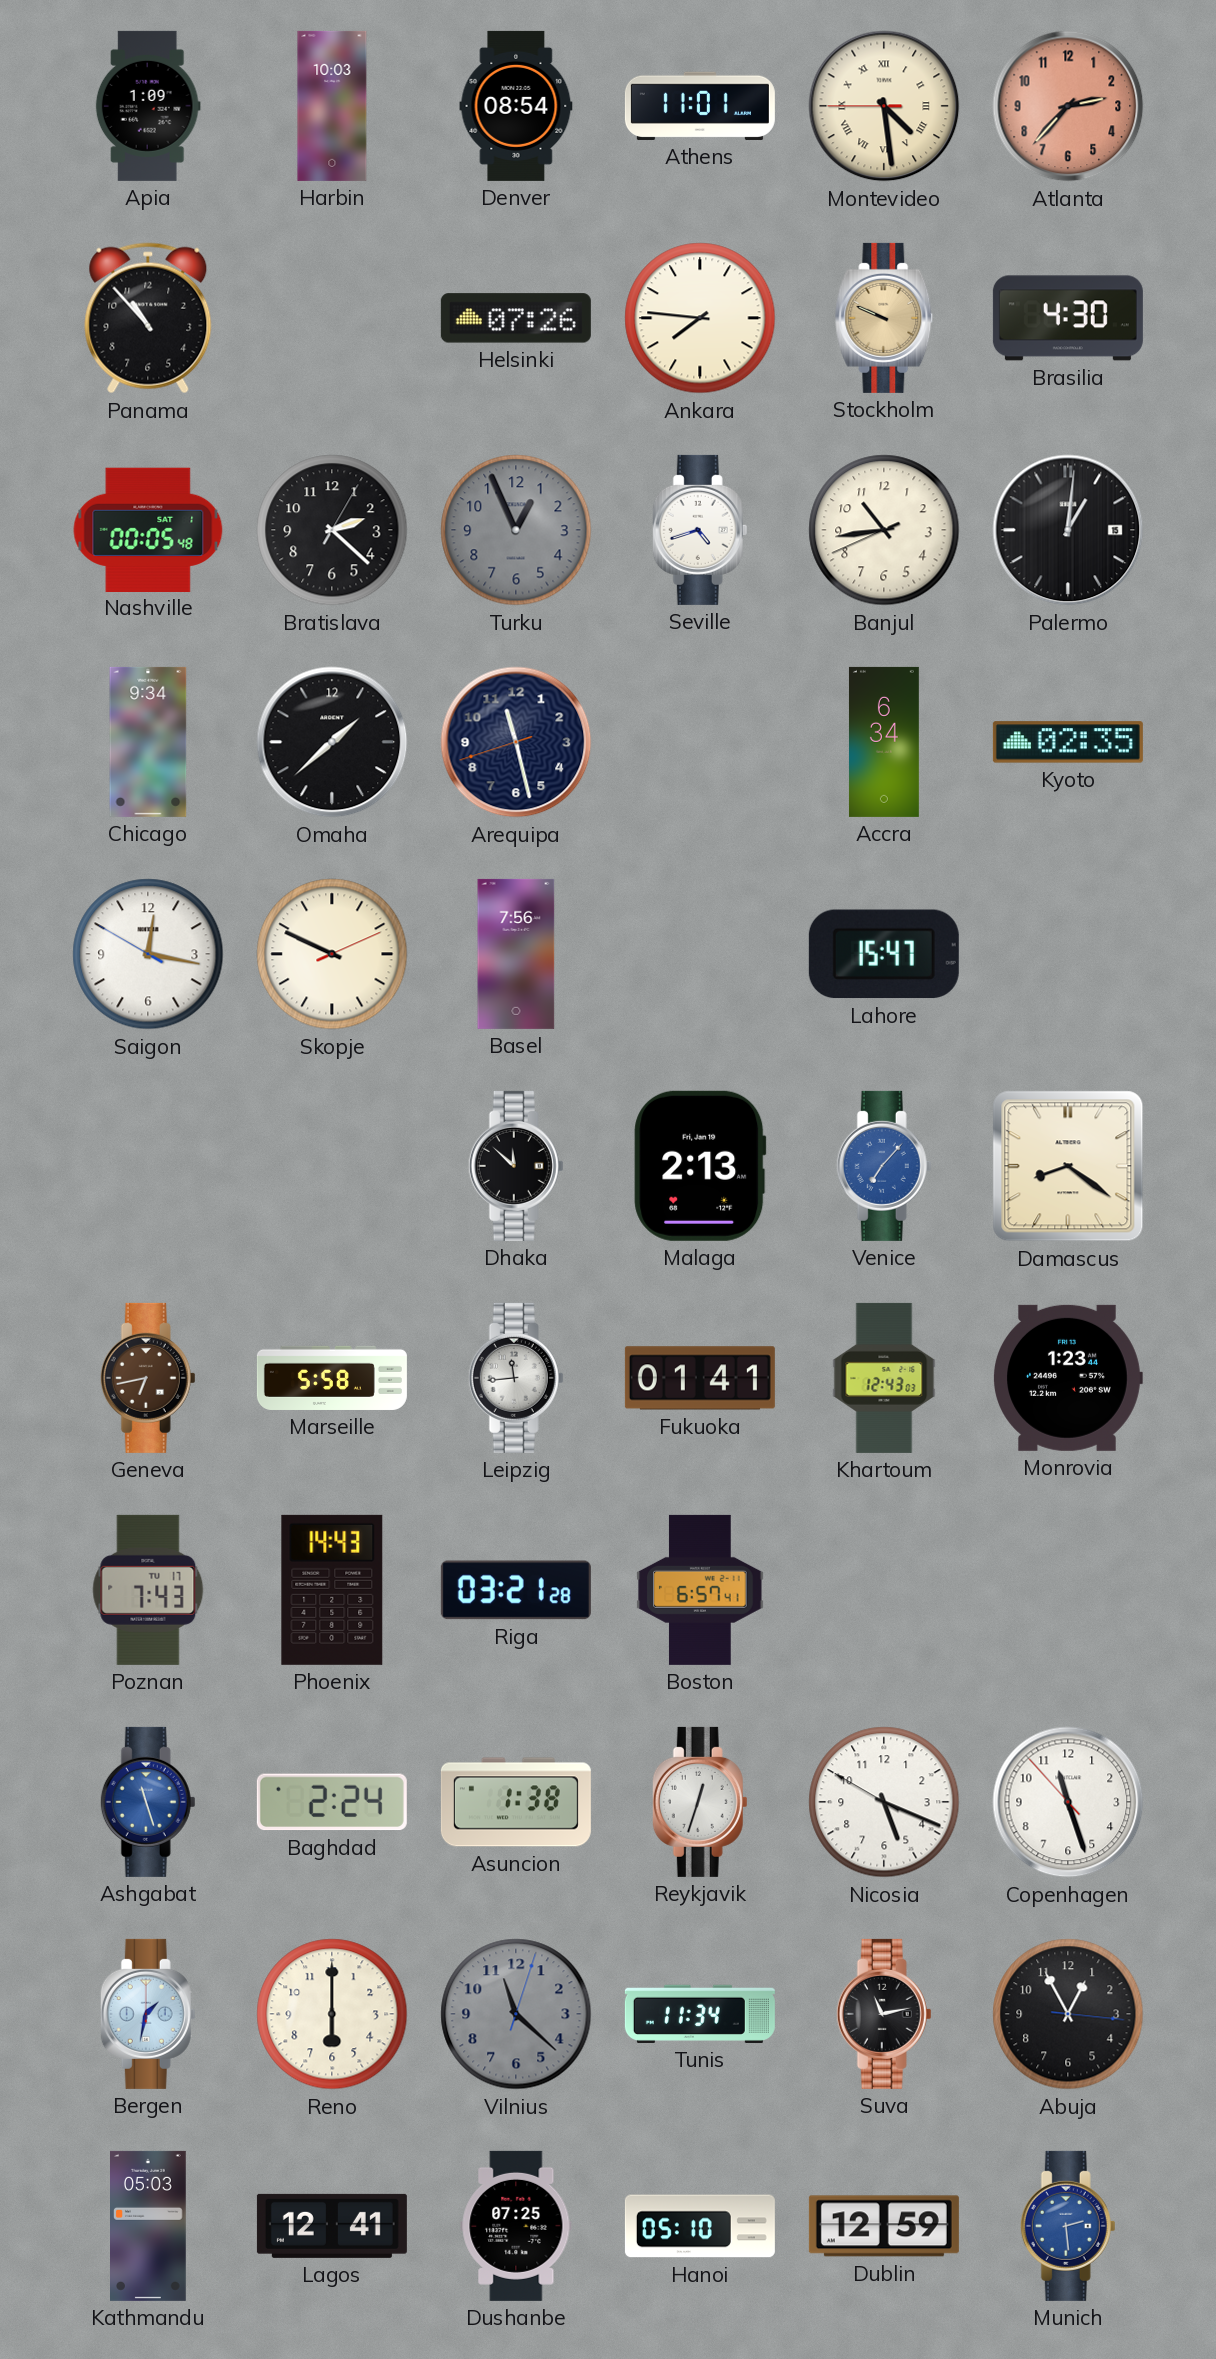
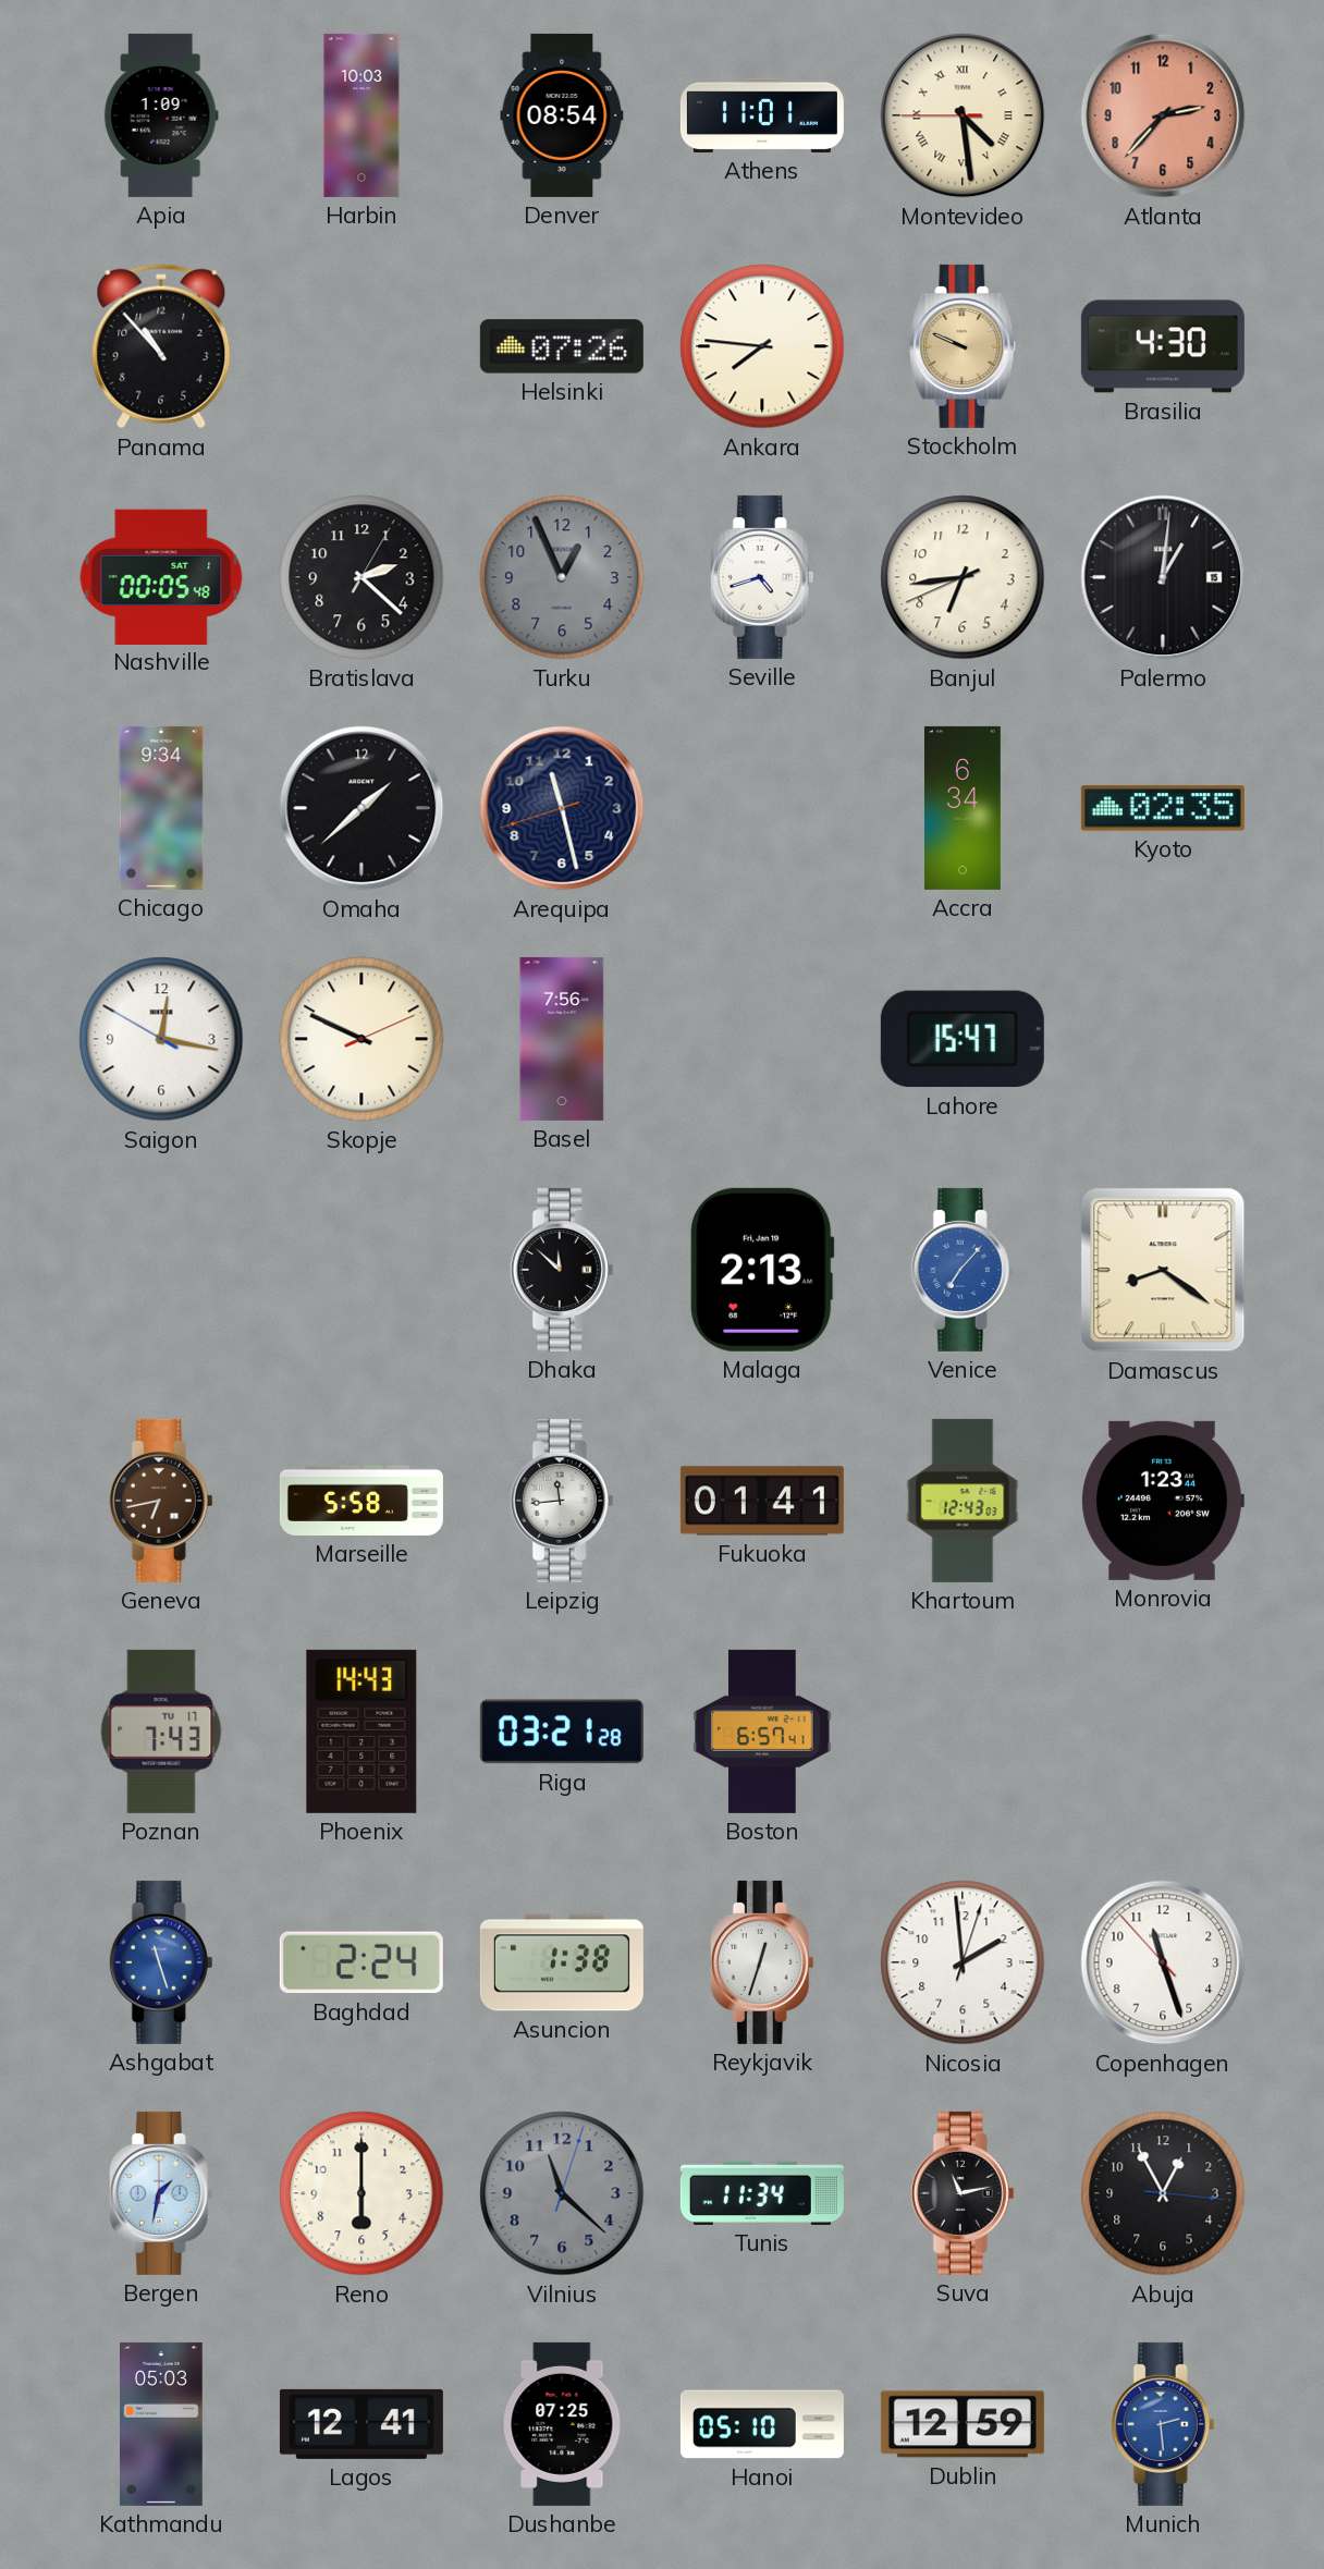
Banjul: 10:43 -> 6:43
Nicosia: 5:18 -> 1:59
